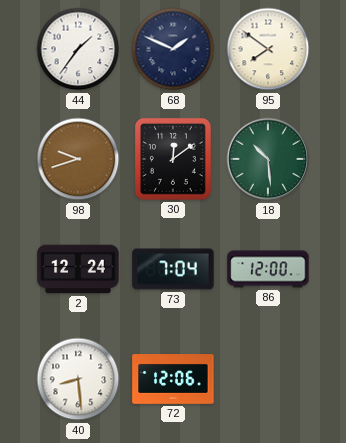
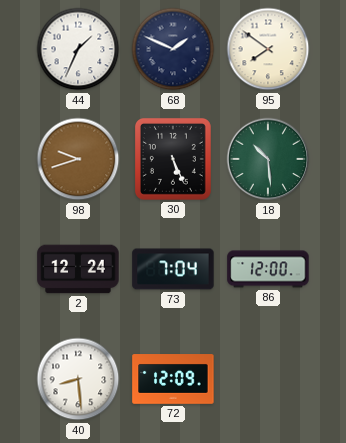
44: 1:36 -> 1:34
30: 12:09 -> 5:26
72: 12:06 -> 12:09
